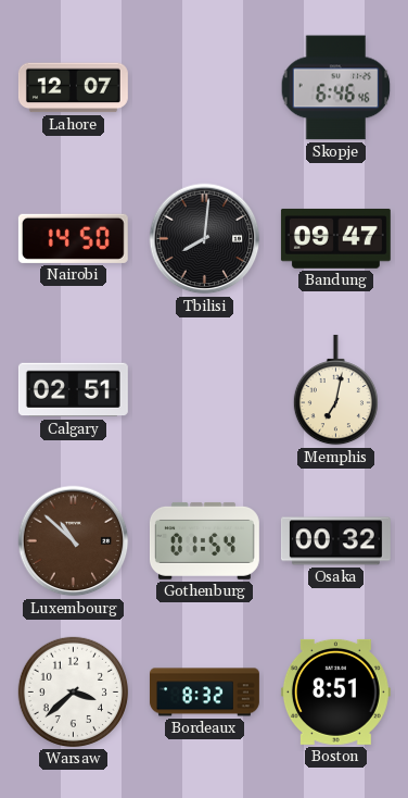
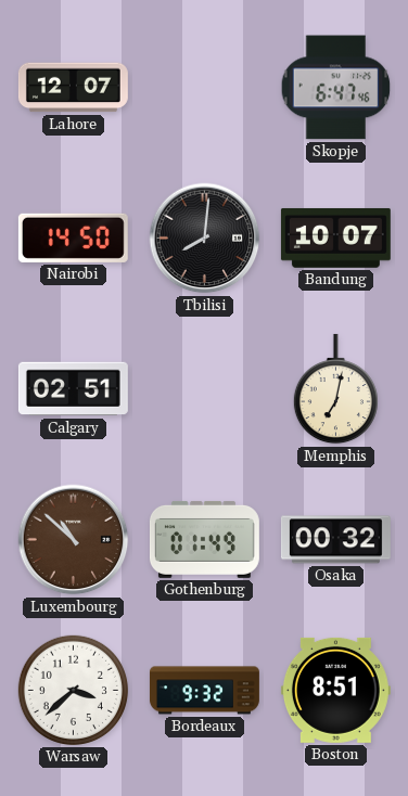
Skopje: 6:46 -> 6:47
Bandung: 09:47 -> 10:07
Gothenburg: 01:54 -> 01:49
Bordeaux: 8:32 -> 9:32
